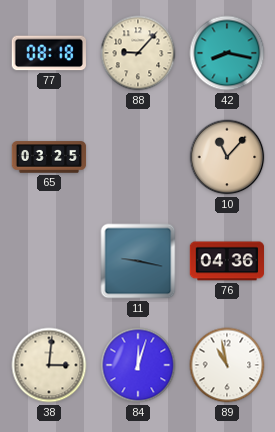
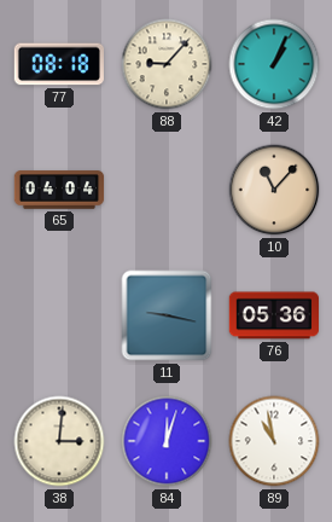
42: 8:17 -> 1:04
65: 03:25 -> 04:04
76: 04:36 -> 05:36
